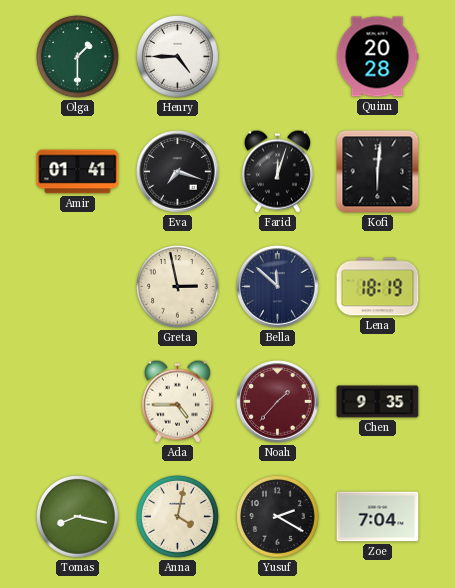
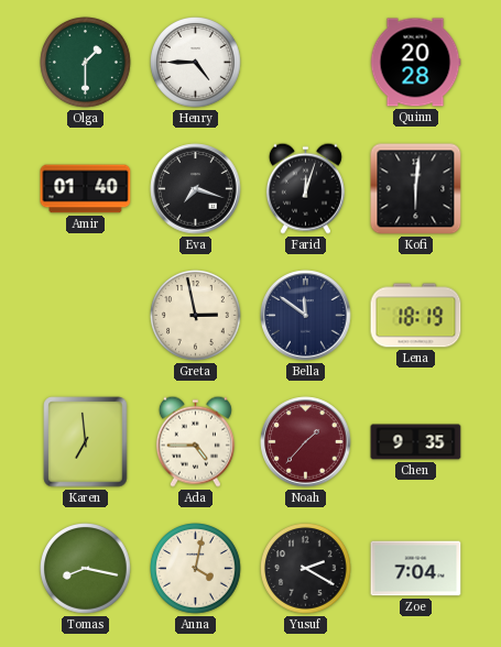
Amir: 01:41 -> 01:40
Bella: 11:52 -> 11:51
Karen: none -> 6:59
